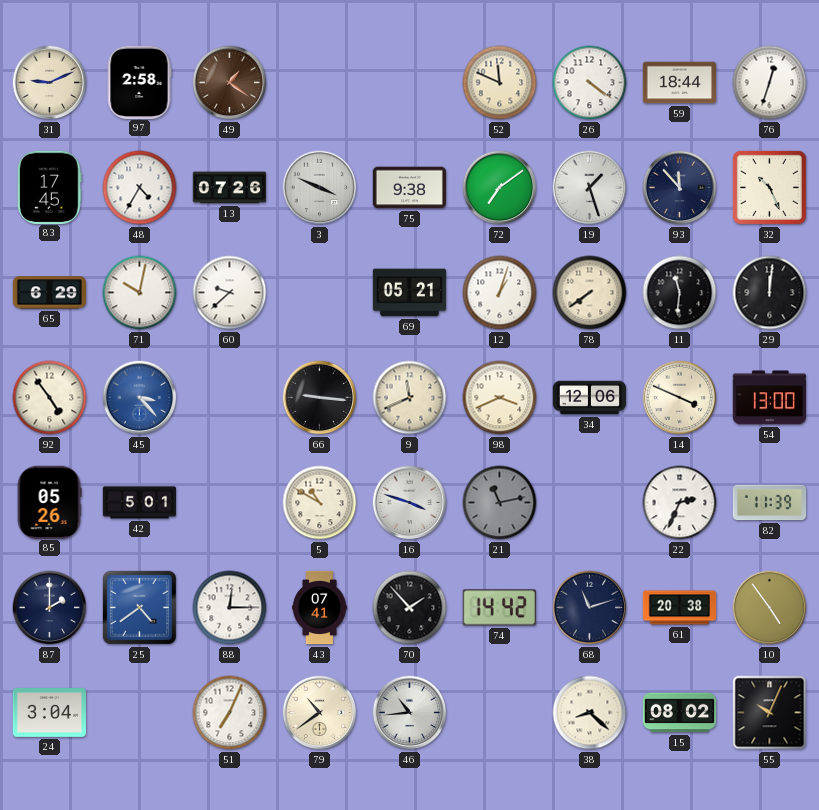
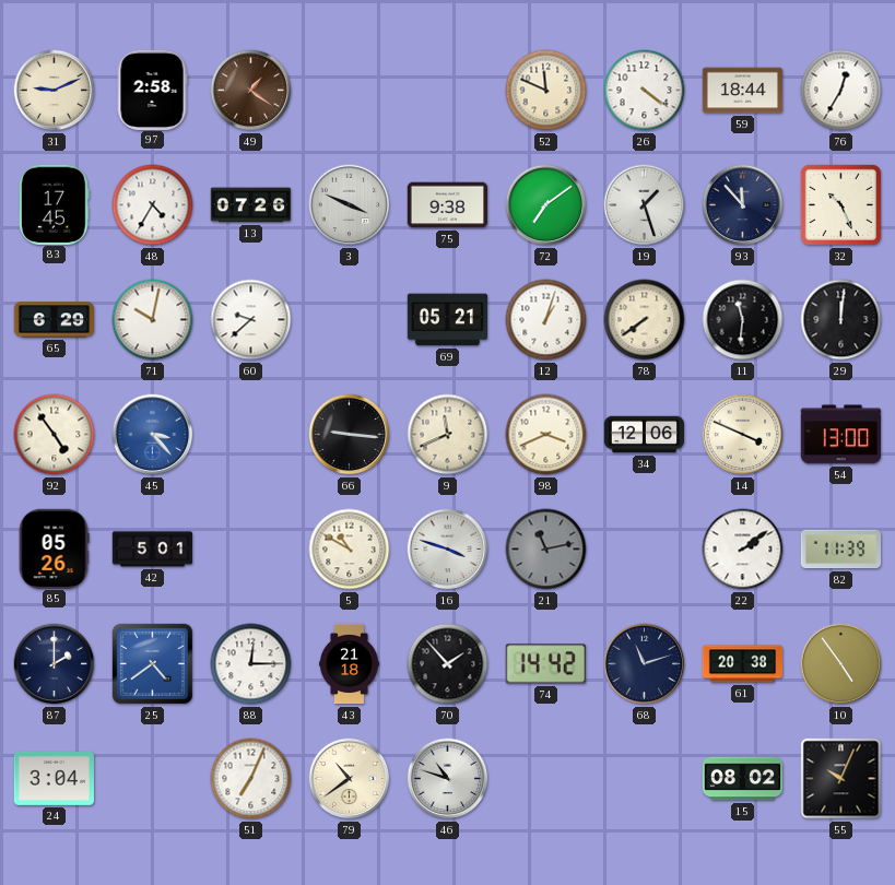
76: 12:33 -> 12:35
22: 2:34 -> 2:09
43: 07:41 -> 21:18
46: 10:44 -> 10:48
38: 8:22 -> none
